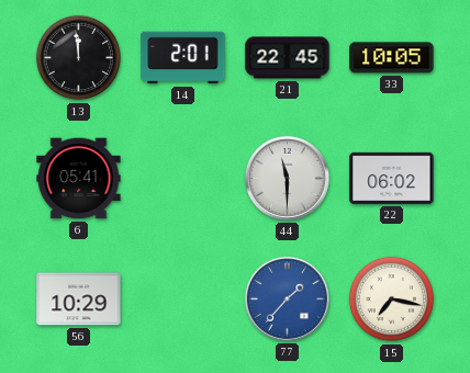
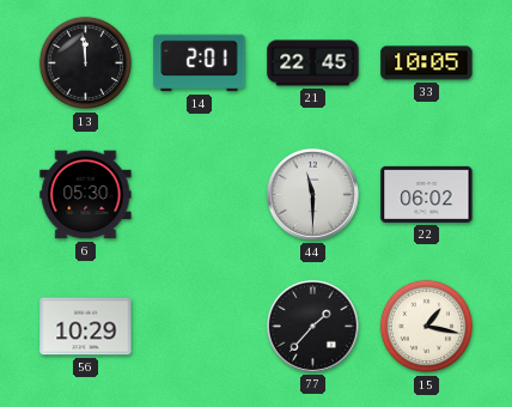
6: 05:41 -> 05:30
77 dial: blue -> black
15: 7:17 -> 1:17
